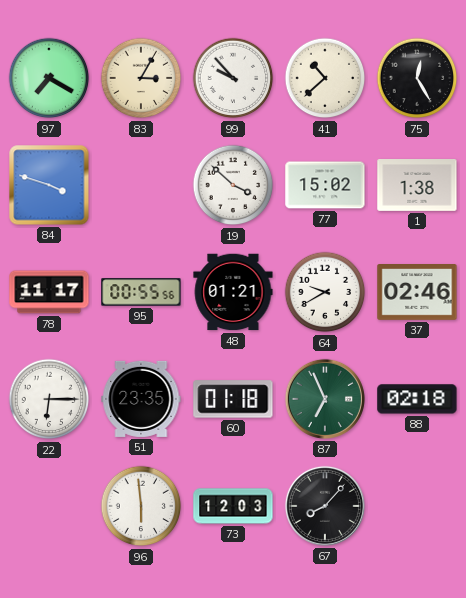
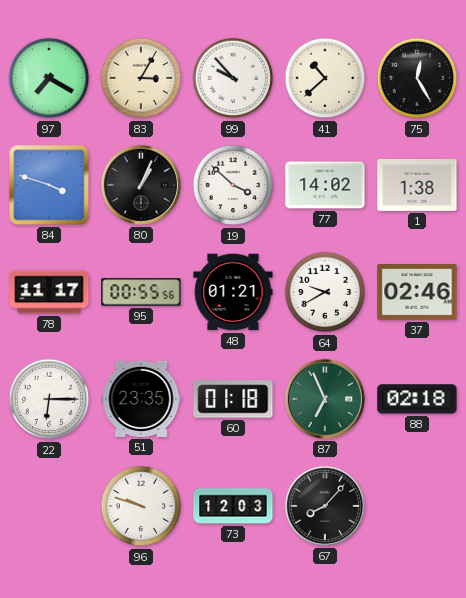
80: none -> 1:04
77: 15:02 -> 14:02
96: 5:59 -> 9:48
